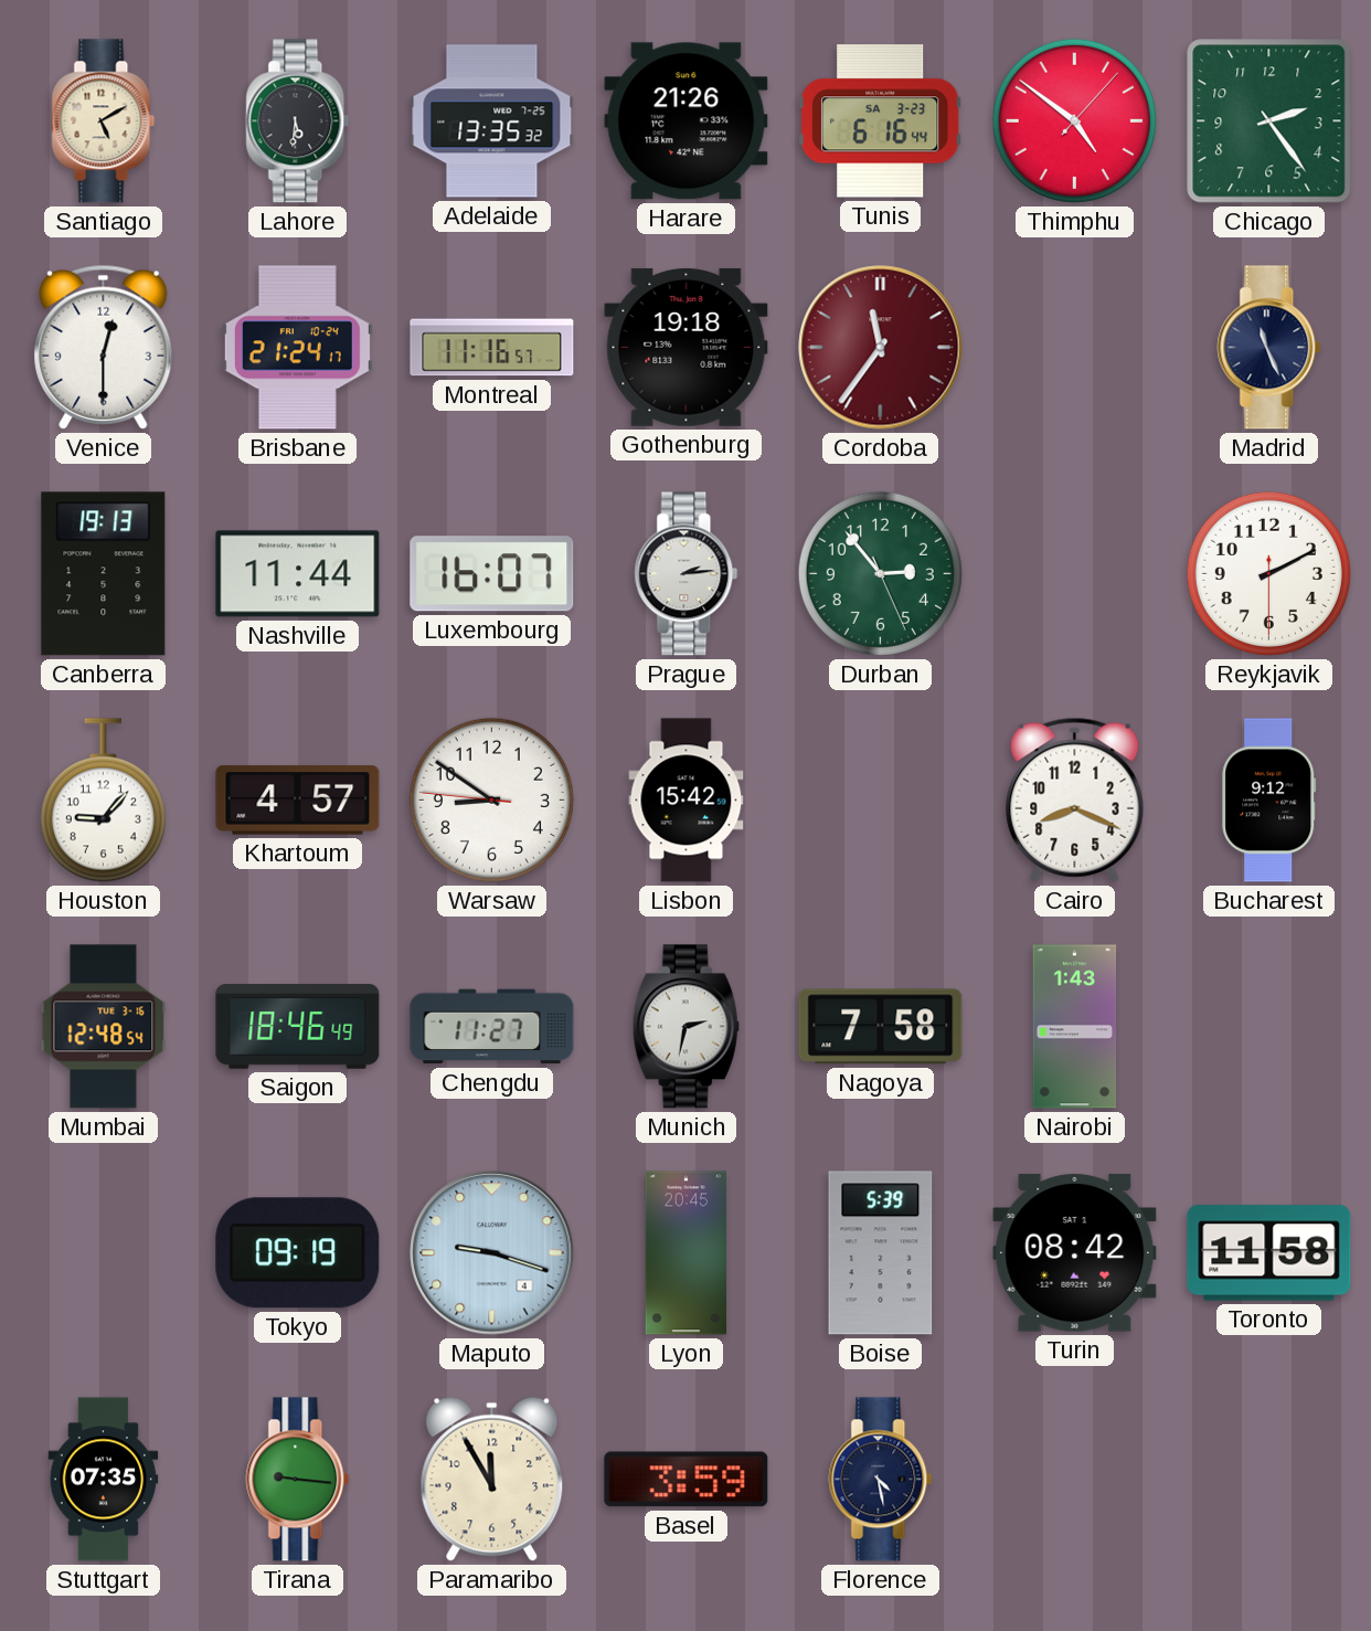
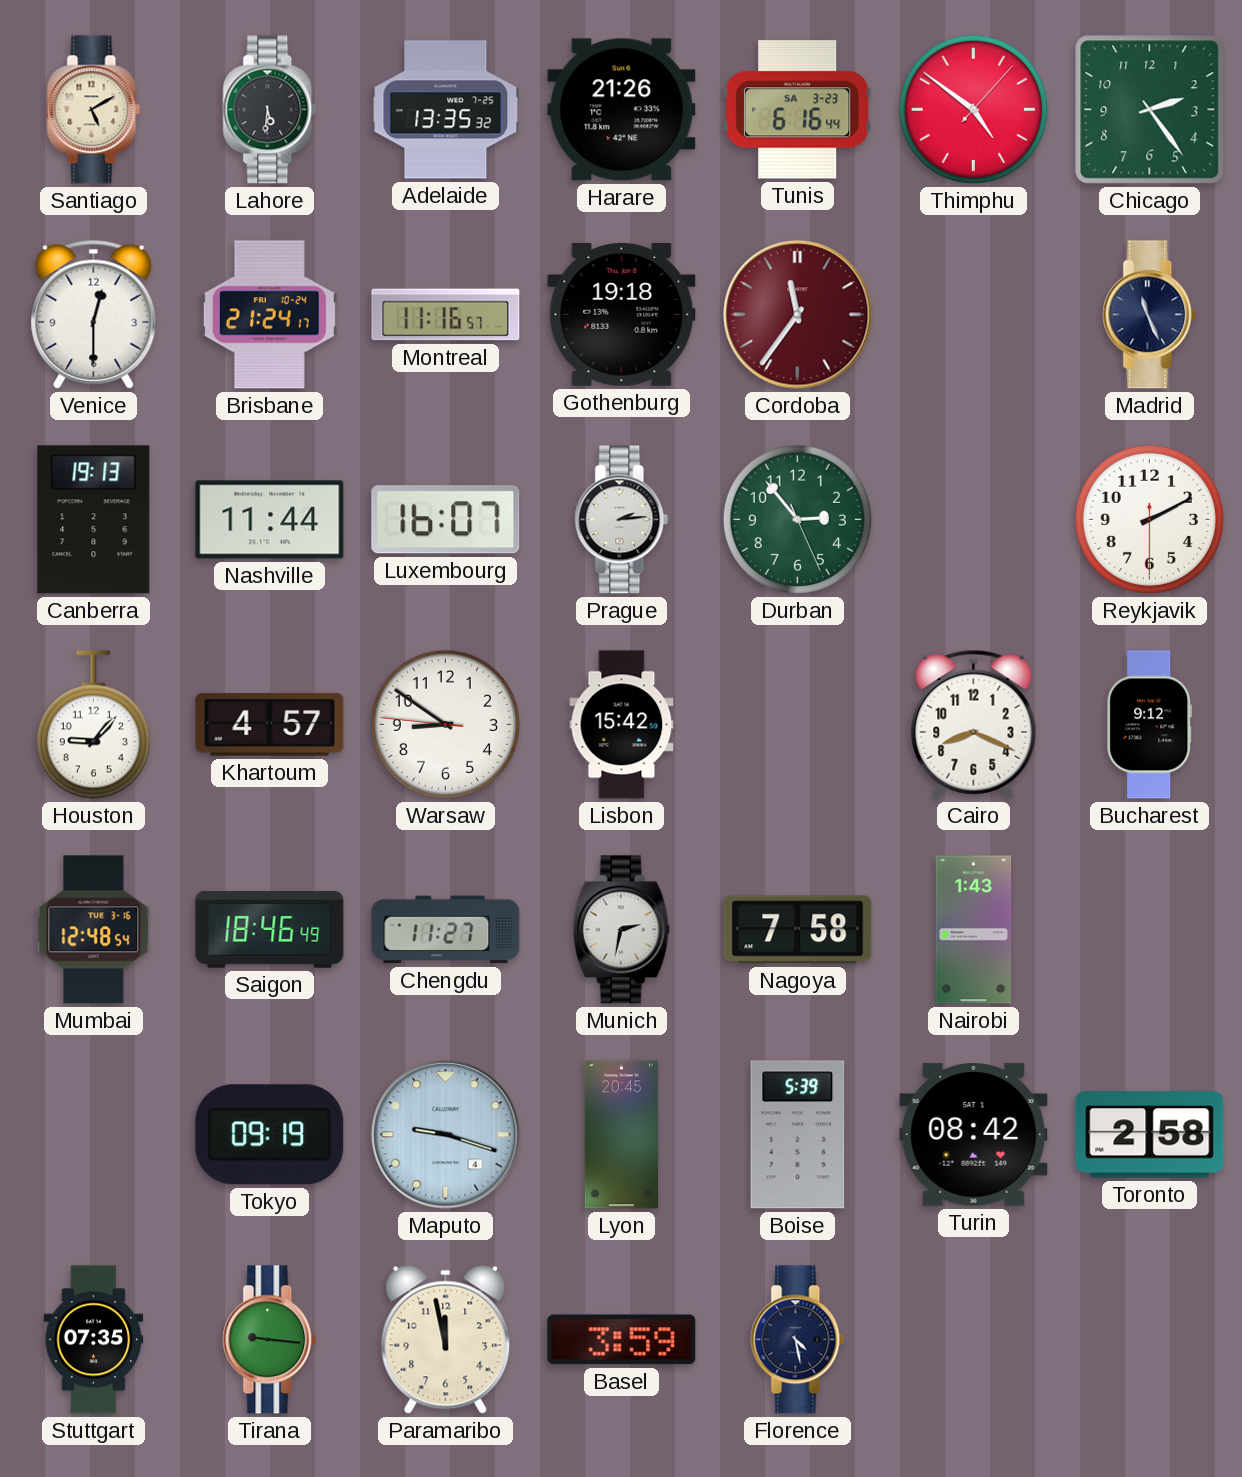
Toronto: 11:58 -> 2:58
Paramaribo: 11:55 -> 11:58
